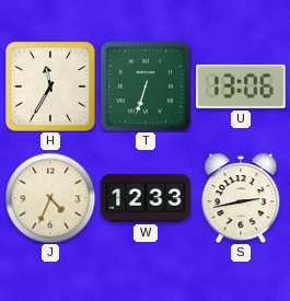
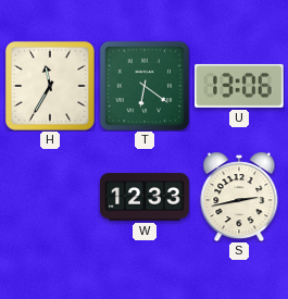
T: 6:33 -> 6:21
J: 4:34 -> none
